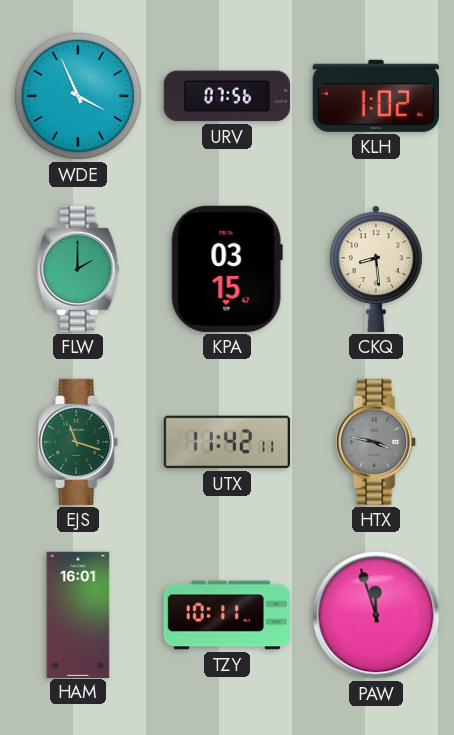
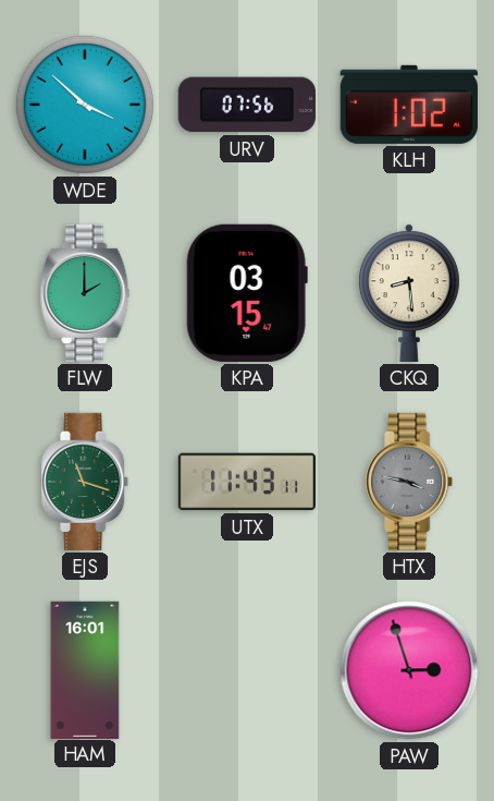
WDE: 3:56 -> 3:52
UTX: 11:42 -> 11:43
TZY: 10:11 -> none
PAW: 11:57 -> 2:57
